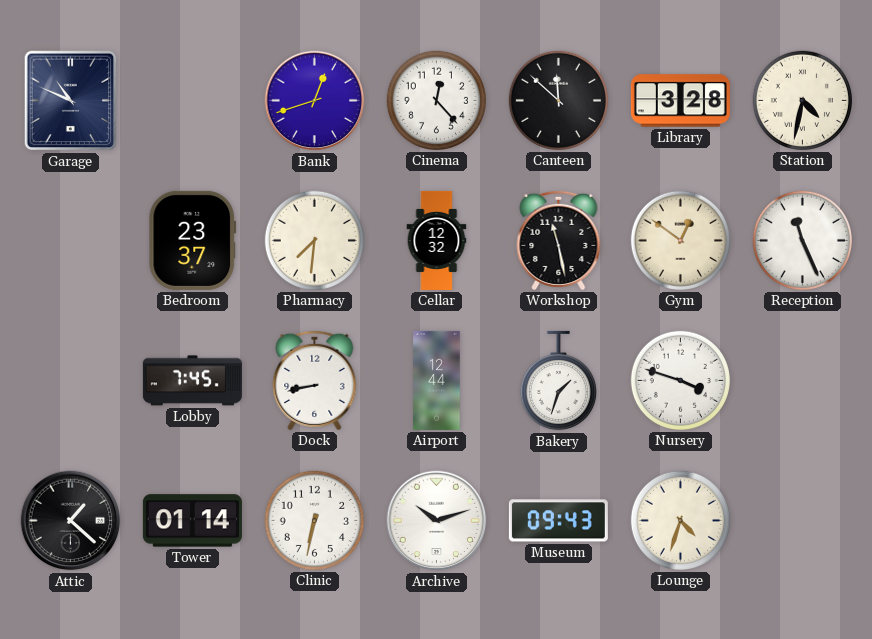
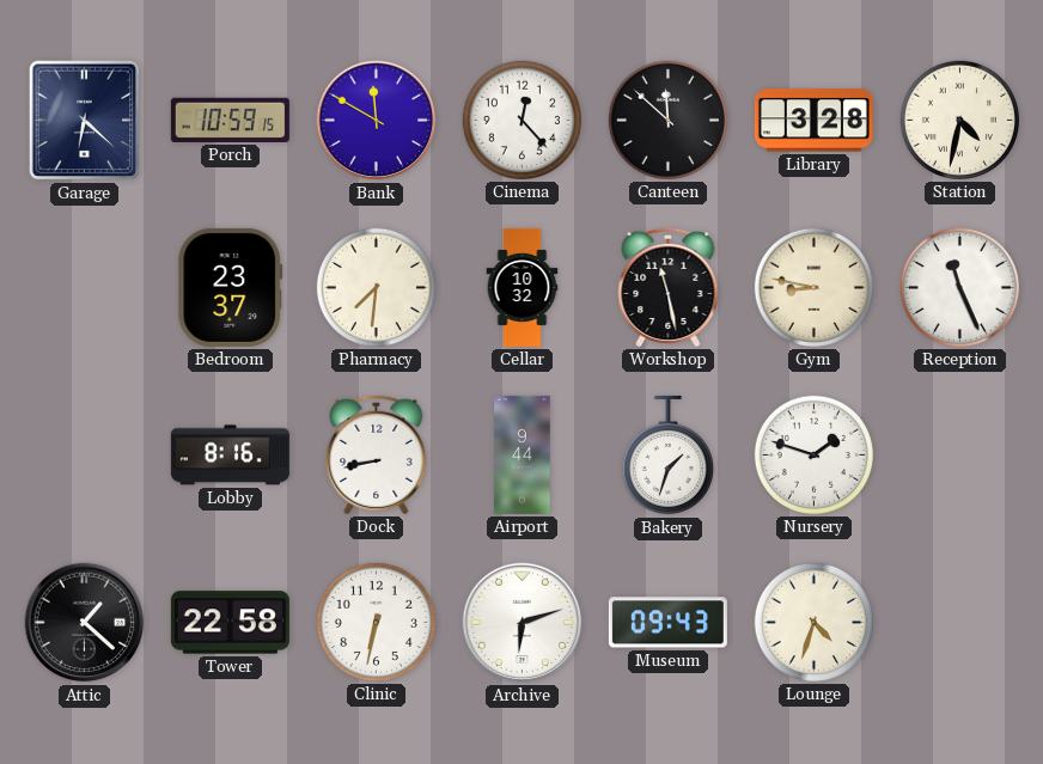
Garage: 10:49 -> 6:22
Porch: none -> 10:59
Bank: 12:42 -> 11:50
Cellar: 12:32 -> 10:32
Gym: 12:51 -> 8:47
Lobby: 7:45 -> 8:16
Airport: 12:44 -> 9:44
Nursery: 3:48 -> 1:48
Tower: 01:14 -> 22:58
Archive: 10:12 -> 6:12
